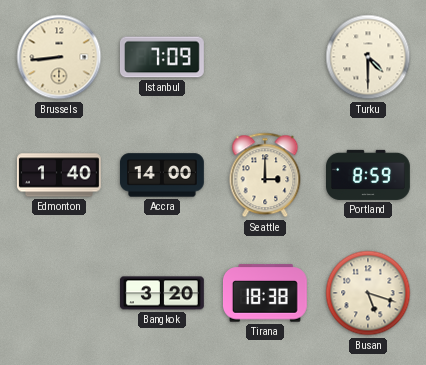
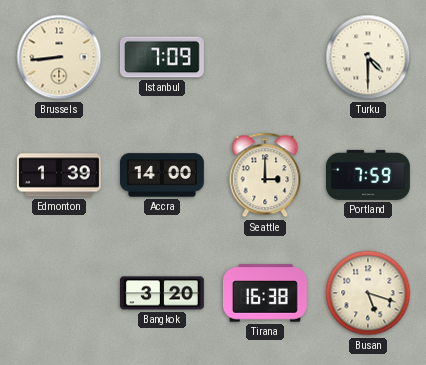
Edmonton: 1:40 -> 1:39
Portland: 8:59 -> 7:59
Tirana: 18:38 -> 16:38
